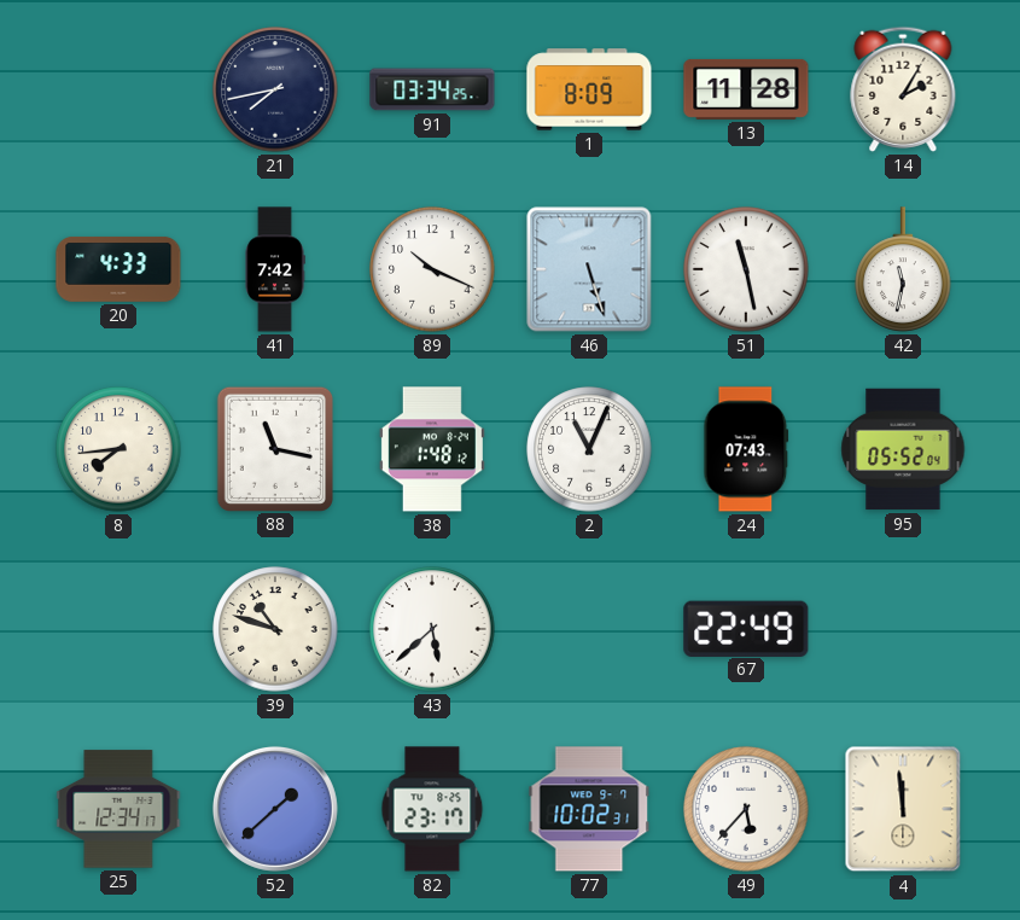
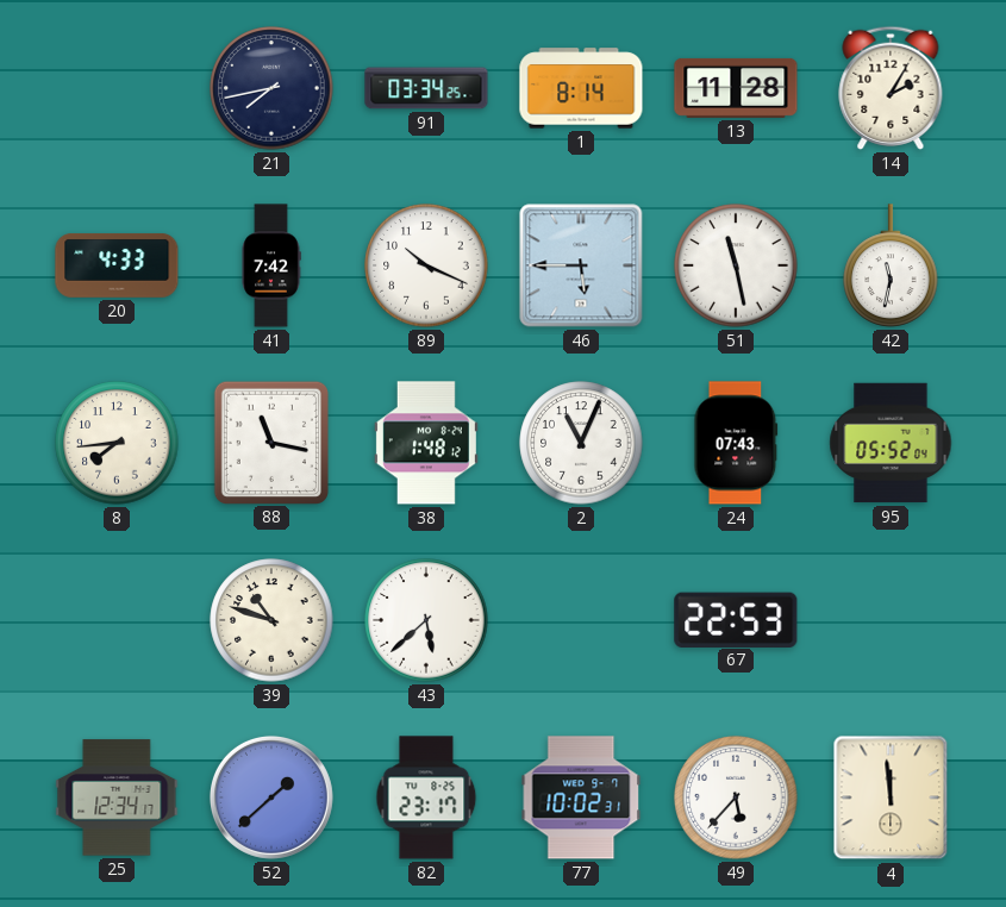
1: 8:09 -> 8:14
46: 5:27 -> 5:45
67: 22:49 -> 22:53
